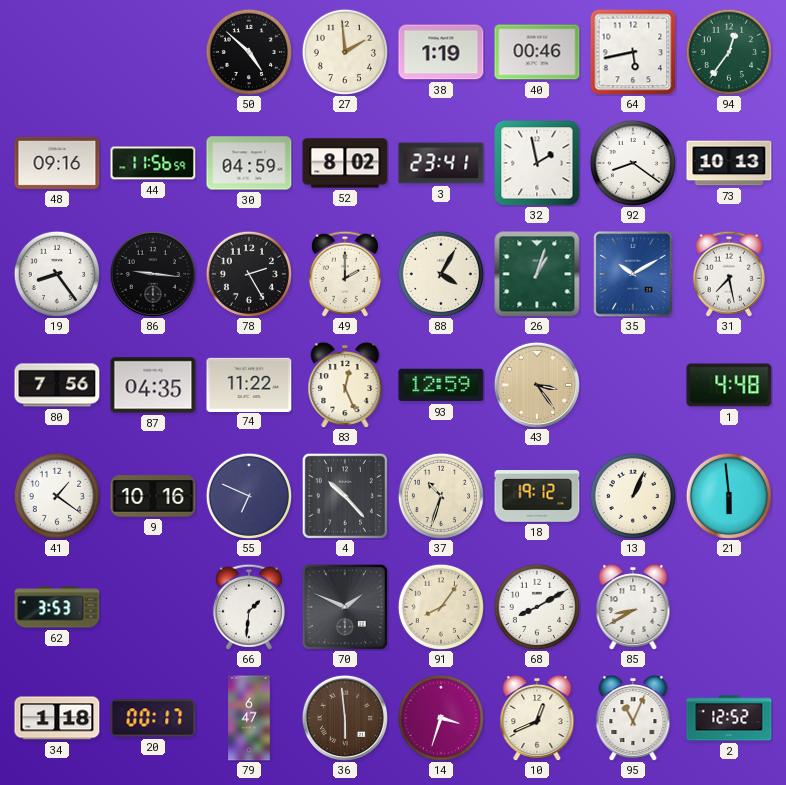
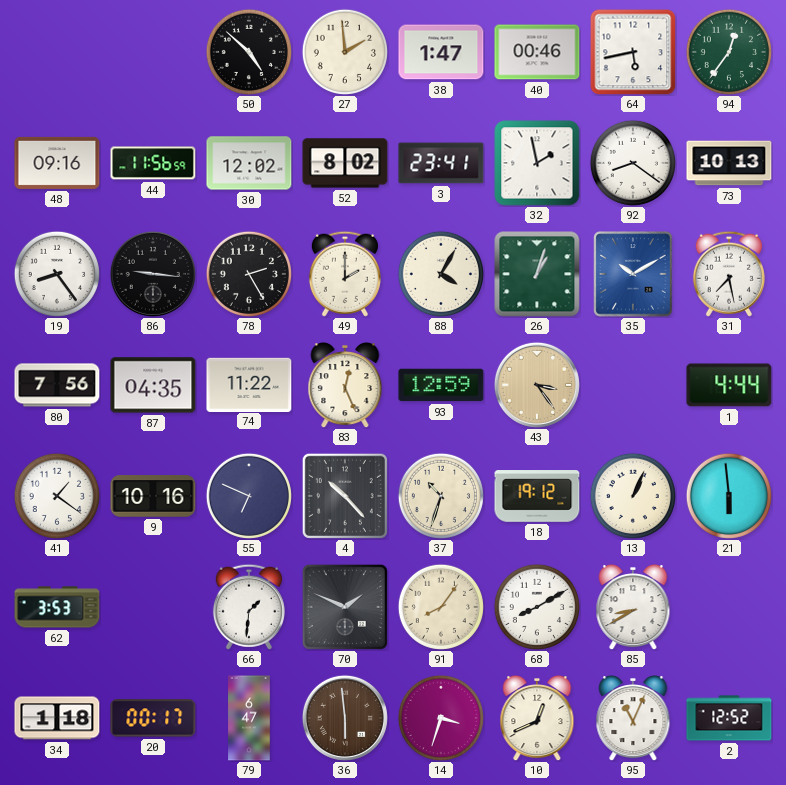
38: 1:19 -> 1:47
30: 04:59 -> 12:02
1: 4:48 -> 4:44
